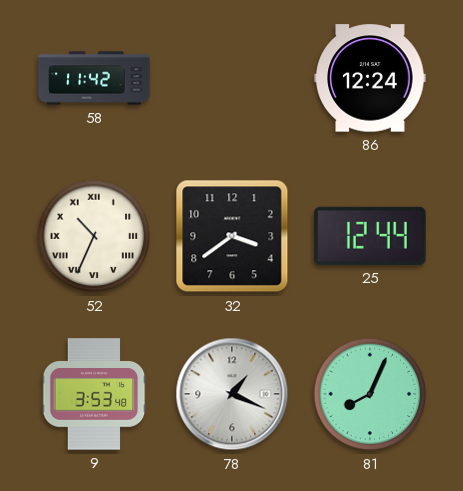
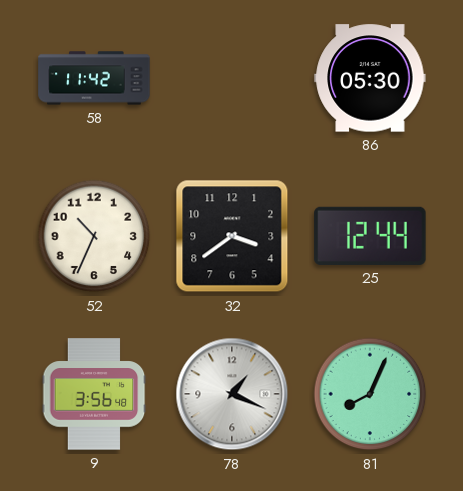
86: 12:24 -> 05:30
52 numerals: Roman -> Arabic
9: 3:53 -> 3:56
